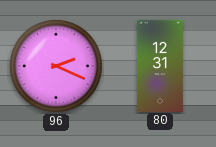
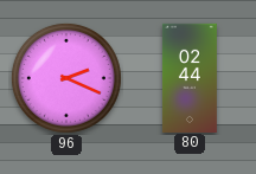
80: 12:31 -> 02:44
